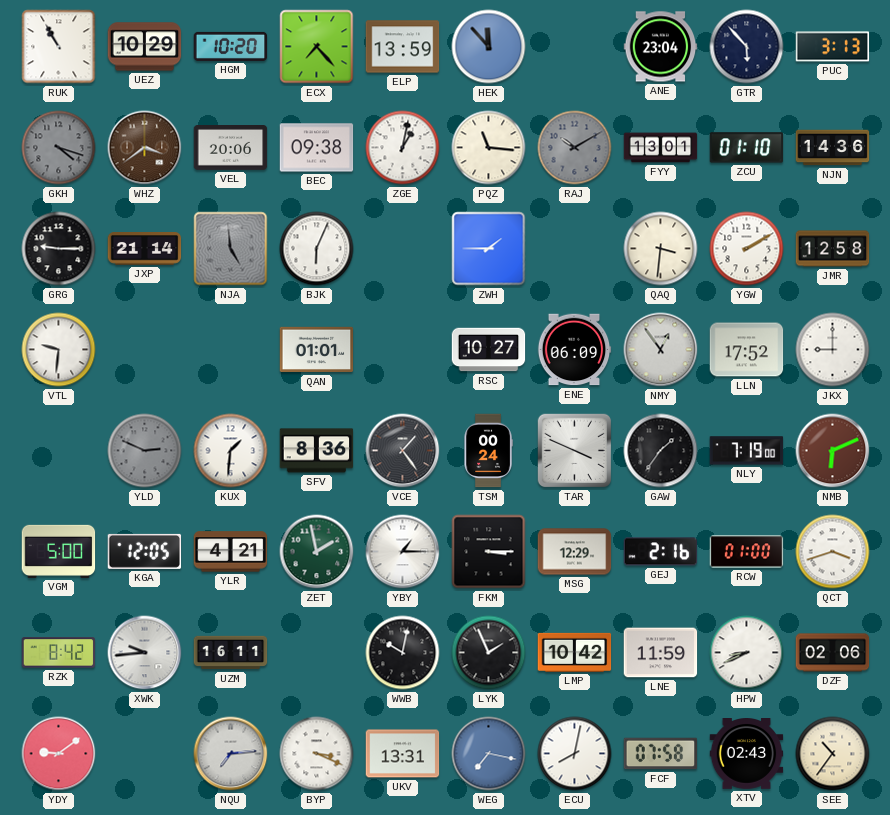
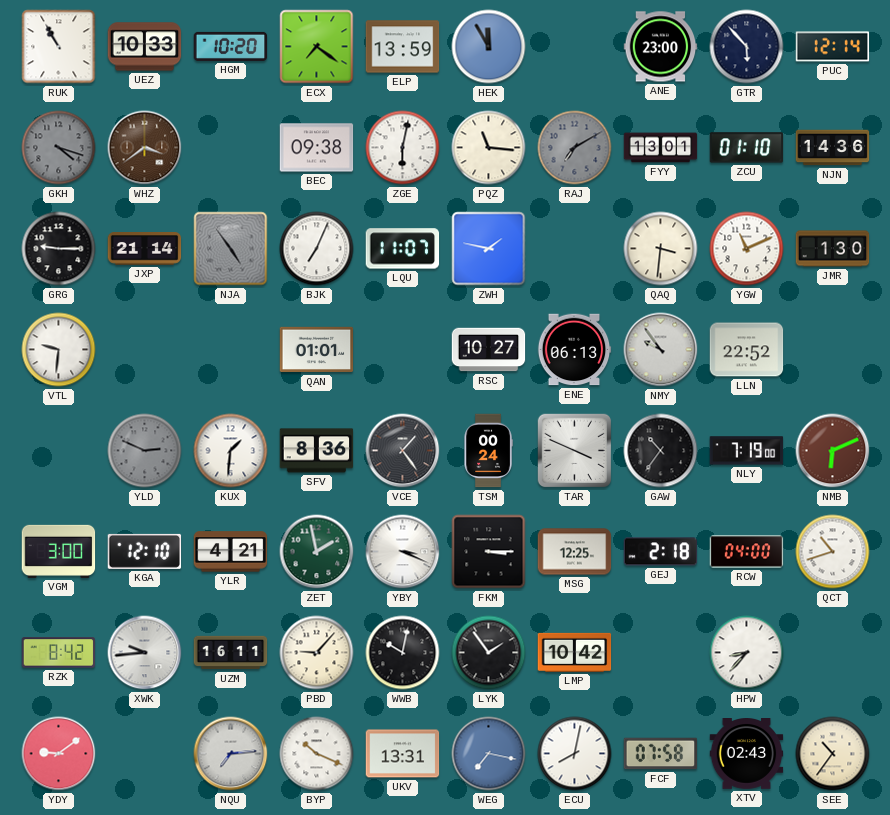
UEZ: 10:29 -> 10:33
ECX: 7:23 -> 7:21
HEK: 11:53 -> 11:55
ANE: 23:04 -> 23:00
PUC: 3:13 -> 12:14
VEL: 20:06 -> none
ZGE: 1:02 -> 6:02
RAJ: 10:10 -> 7:10
NJA: 4:59 -> 4:54
BJK: 6:04 -> 7:04
LQU: none -> 11:07
ZWH: 1:45 -> 1:47
YGW: 2:10 -> 11:11
JMR: 12:58 -> 1:30
ENE: 06:09 -> 06:13
NMY: 12:54 -> 9:54
LLN: 17:52 -> 22:52
JKX: 9:00 -> none
GAW: 1:36 -> 10:36
VGM: 5:00 -> 3:00
KGA: 12:05 -> 12:10
YBY: 1:15 -> 3:19
MSG: 12:29 -> 12:25
GEJ: 2:16 -> 2:18
RCW: 01:00 -> 04:00
QCT: 3:42 -> 10:42
PBD: none -> 9:07
LYK: 1:56 -> 1:54
LNE: 11:59 -> none
HPW: 8:41 -> 8:37
DZF: 02:06 -> none
BYP: 3:19 -> 10:19
